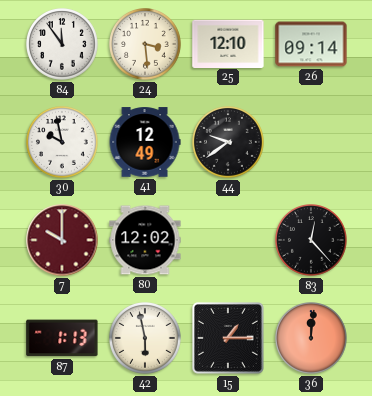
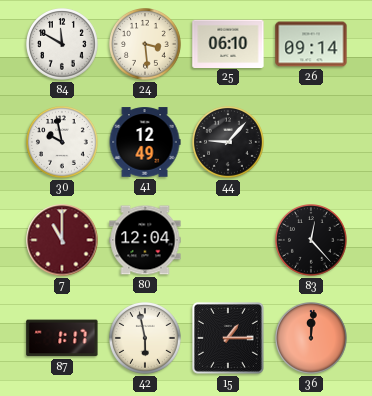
84: 11:54 -> 11:50
25: 12:10 -> 06:10
44: 9:39 -> 9:07
7: 10:00 -> 11:00
80: 12:02 -> 12:04
87: 1:13 -> 1:17
